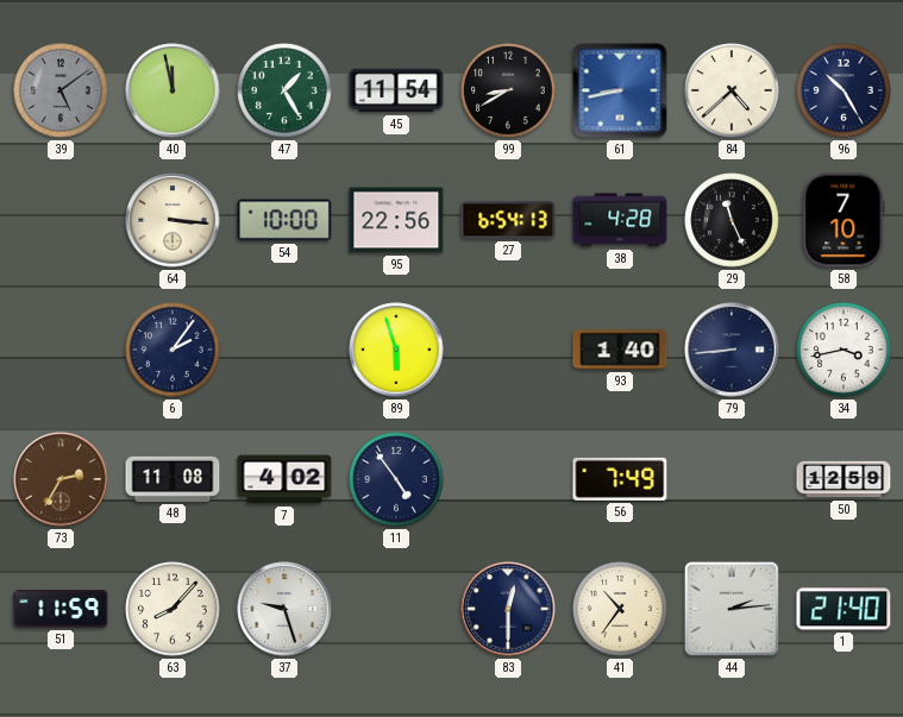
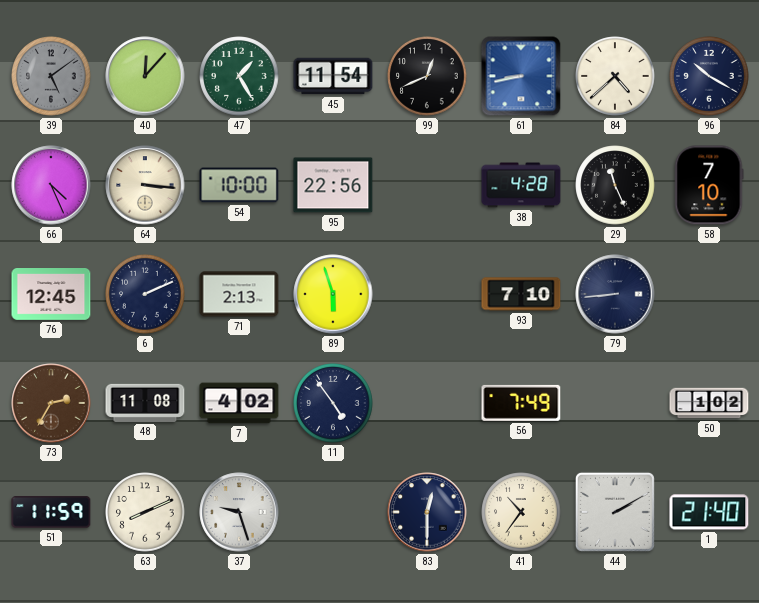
40: 11:58 -> 12:07
99: 8:40 -> 12:41
96: 10:25 -> 10:20
66: none -> 4:26
27: 6:54 -> none
76: none -> 12:45
6: 2:06 -> 2:11
71: none -> 2:13
93: 1:40 -> 7:10
34: 3:43 -> none
50: 12:59 -> 1:02
63: 8:07 -> 8:11
44: 2:14 -> 2:10
